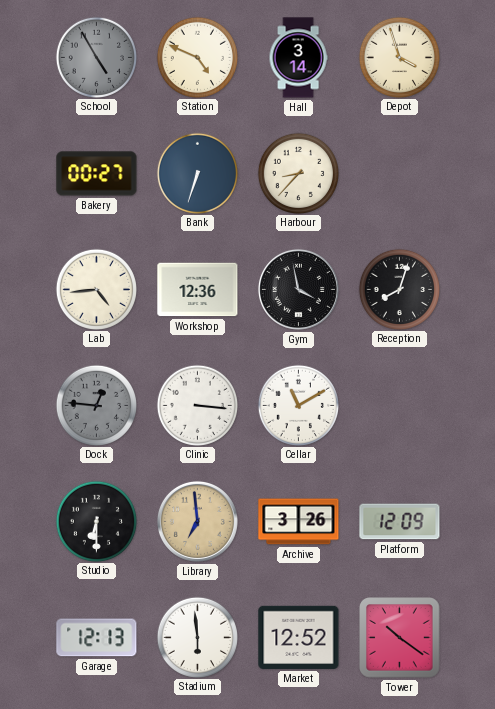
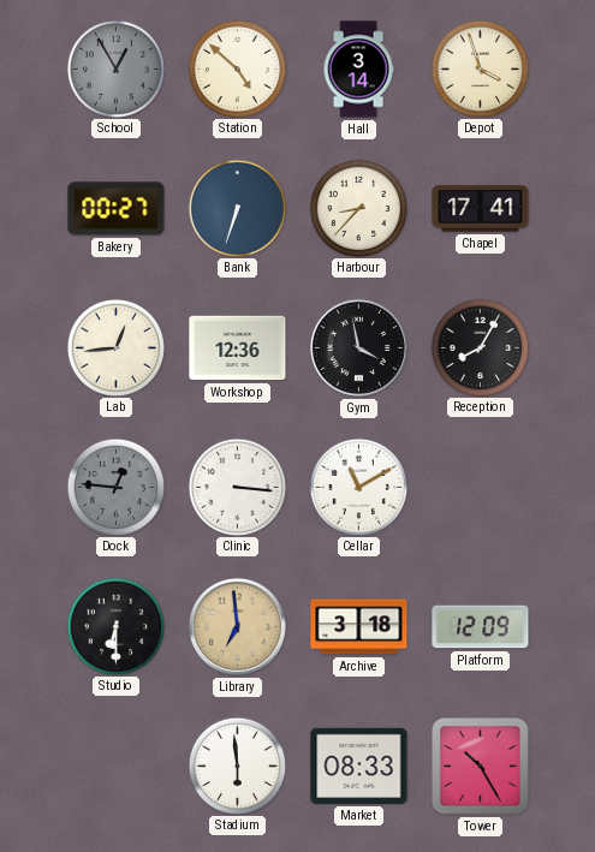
School: 4:55 -> 12:55
Station: 4:49 -> 4:52
Chapel: none -> 17:41
Lab: 4:44 -> 12:44
Reception: 8:03 -> 8:05
Archive: 3:26 -> 3:18
Garage: 12:13 -> none
Market: 12:52 -> 08:33
Tower: 10:21 -> 10:25
